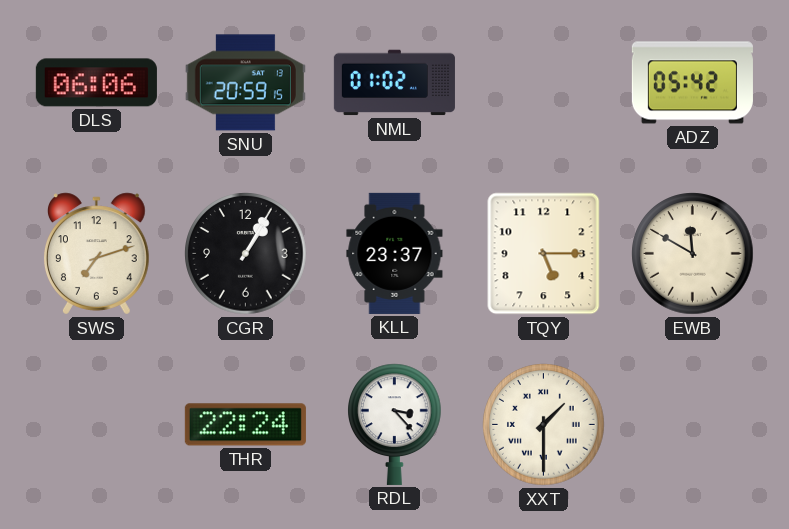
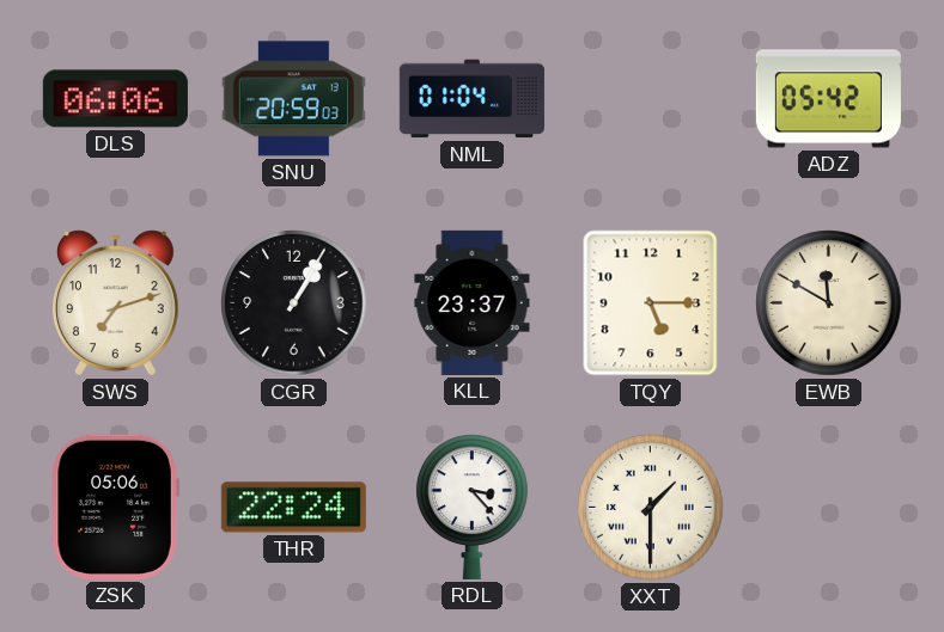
SNU: 20:59:15 -> 20:59:03
NML: 01:02 -> 01:04
ZSK: none -> 05:06
